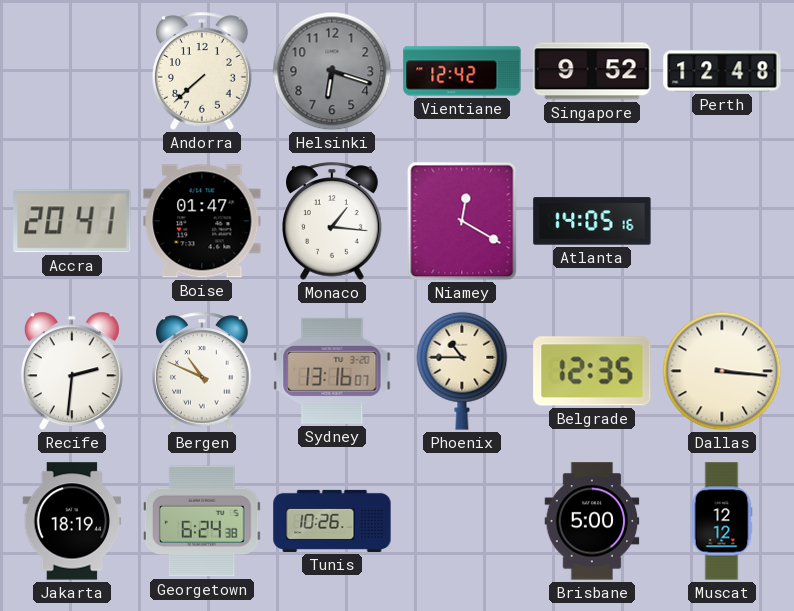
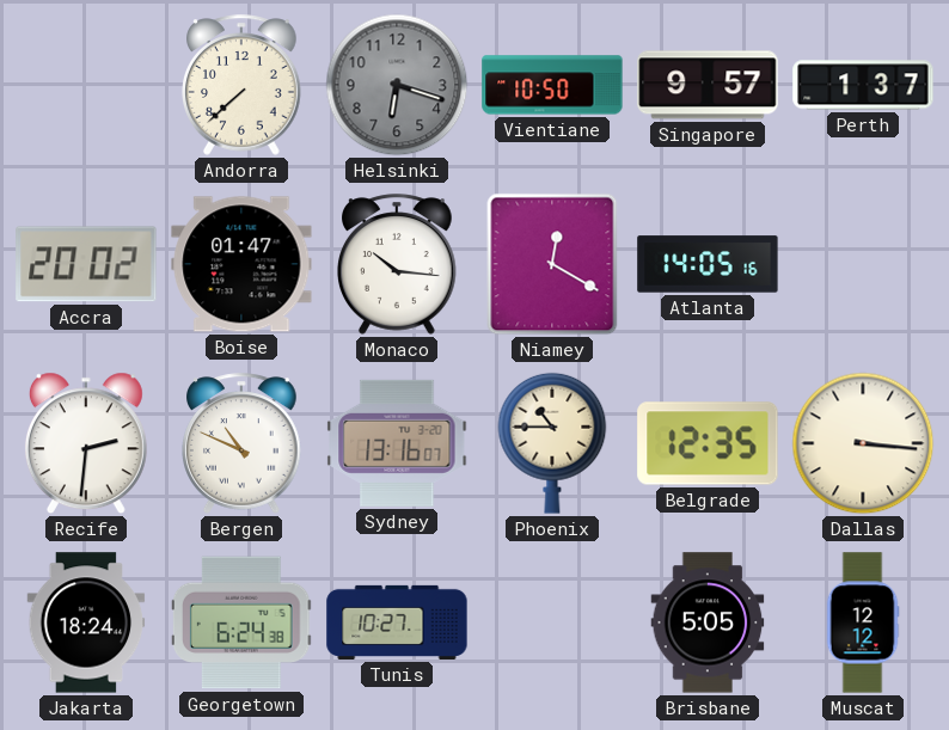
Vientiane: 12:42 -> 10:50
Singapore: 9:52 -> 9:57
Perth: 12:48 -> 1:37
Accra: 20:41 -> 20:02
Monaco: 1:16 -> 10:16
Jakarta: 18:19 -> 18:24
Tunis: 10:26 -> 10:27
Brisbane: 5:00 -> 5:05
